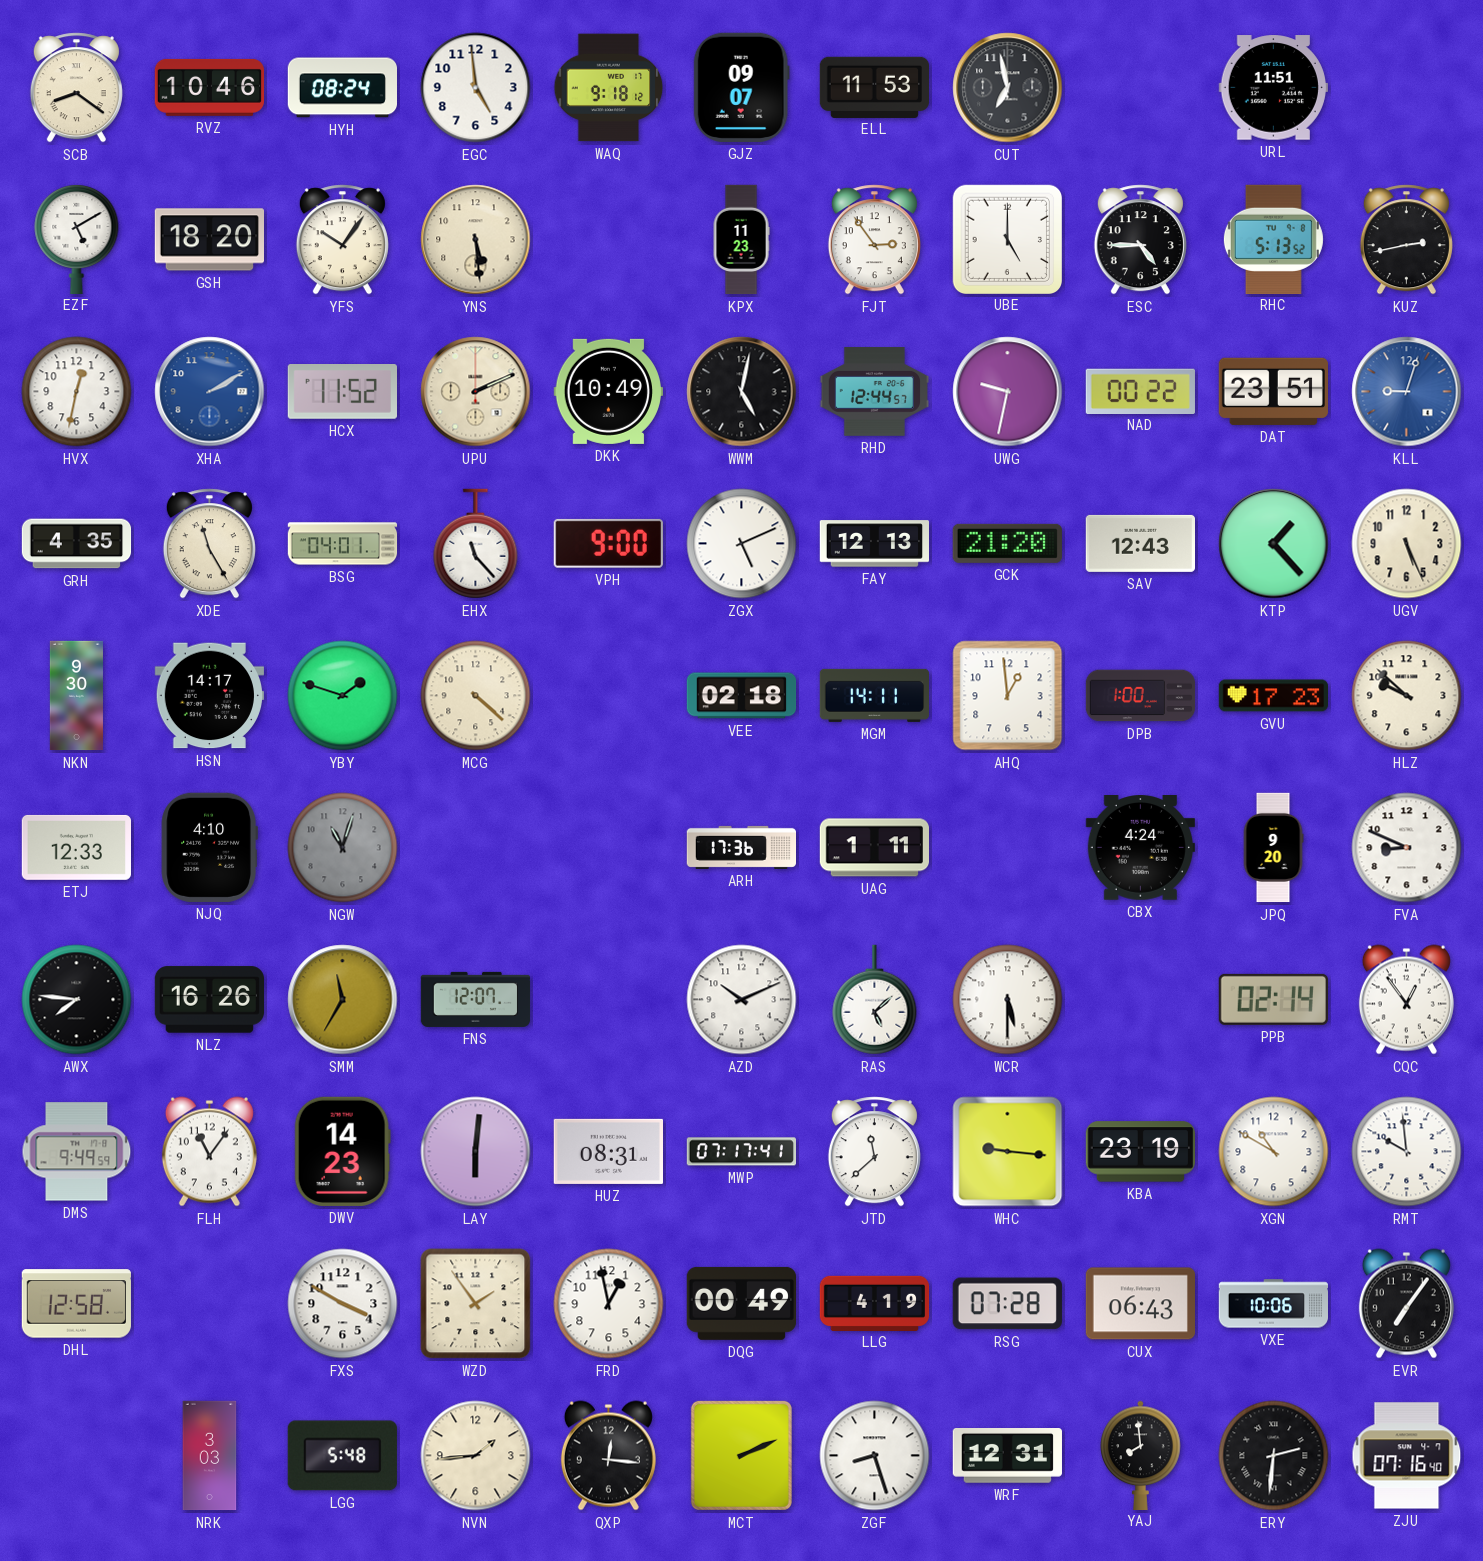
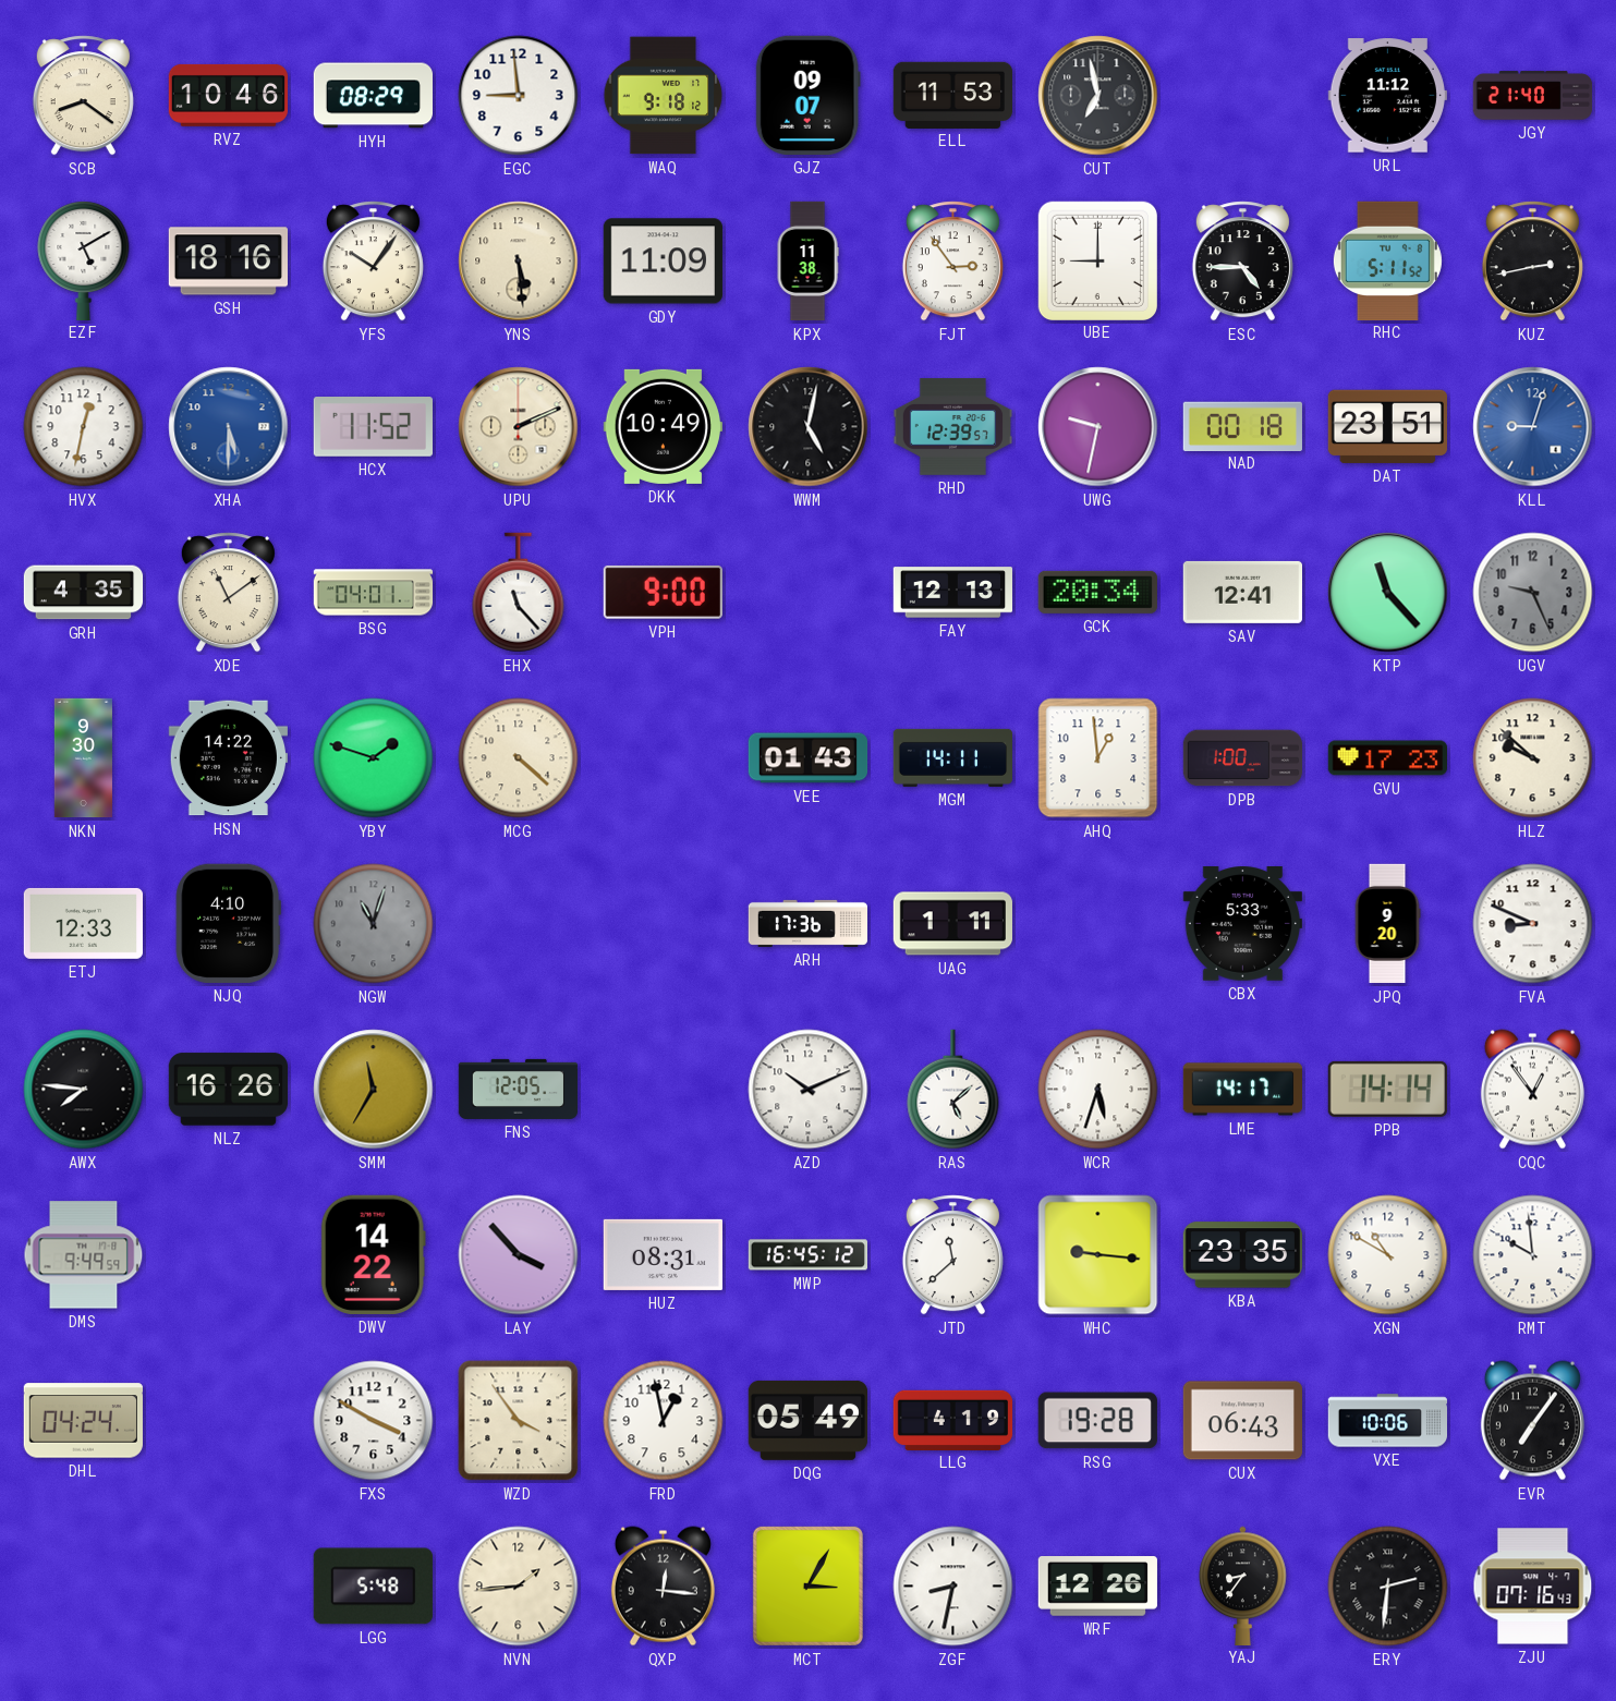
HYH: 08:24 -> 08:29
EGC: 4:59 -> 8:59
URL: 11:51 -> 11:12
JGY: none -> 21:40
GSH: 18:20 -> 18:16
GDY: none -> 11:09
KPX: 11:23 -> 11:38
UBE: 5:00 -> 9:00
RHC: 5:13 -> 5:11
XHA: 2:10 -> 5:30
RHD: 12:44 -> 12:39
NAD: 00:22 -> 00:18
XDE: 11:25 -> 11:09
ZGX: 5:11 -> none
GCK: 21:20 -> 20:34
SAV: 12:43 -> 12:41
KTP: 1:23 -> 11:23
UGV: 5:26 -> 9:26
UGV dial: cream -> grey
HSN: 14:17 -> 14:22
VEE: 02:18 -> 01:43
CBX: 4:24 -> 5:33
FNS: 12:07 -> 12:05
WCR: 5:30 -> 5:33
LME: none -> 14:17
PPB: 02:14 -> 14:14
FLH: 11:06 -> none
DWV: 14:23 -> 14:22
LAY: 6:01 -> 3:53
MWP: 07:17 -> 16:45
KBA: 23:19 -> 23:35
DHL: 12:58 -> 04:24
WZD: 1:54 -> 3:54
DQG: 00:49 -> 05:49
RSG: 07:28 -> 19:28
NRK: 3:03 -> none
MCT: 2:11 -> 3:05
ZGF: 8:27 -> 8:32
WRF: 12:31 -> 12:26
YAJ: 7:59 -> 8:36
ZJU: 07:16:40 -> 07:16:43
